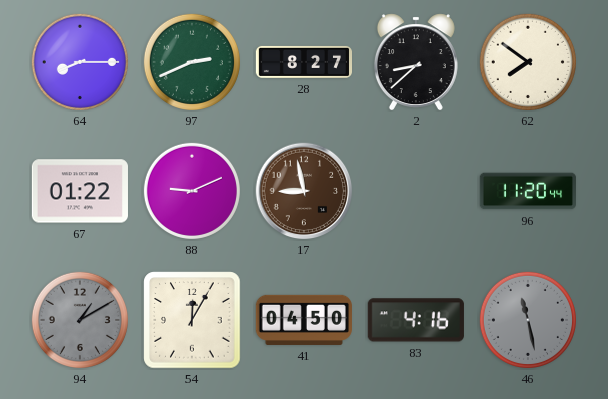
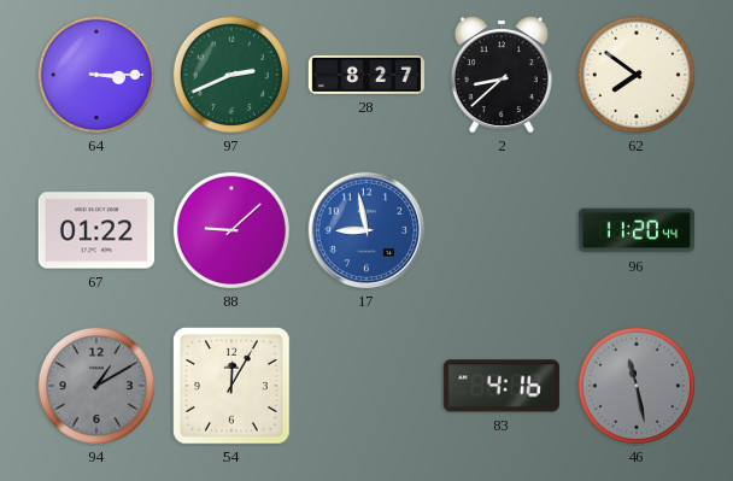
64: 8:15 -> 3:15
88: 9:11 -> 9:08
17 dial: brown -> blue
41: 04:50 -> none
